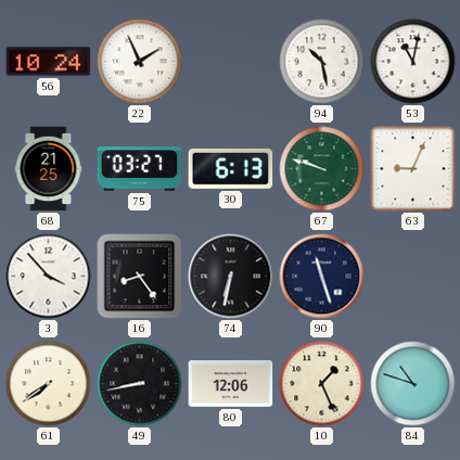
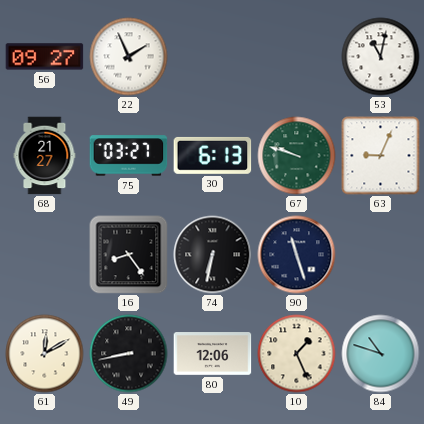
56: 10:24 -> 09:27
94: 10:28 -> none
68: 21:25 -> 21:27
3: 3:53 -> none
61: 7:39 -> 12:10
